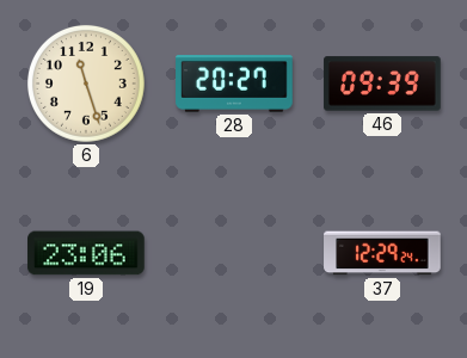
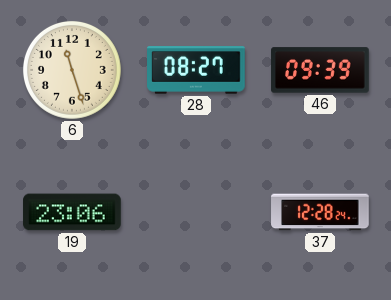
28: 20:27 -> 08:27
37: 12:29 -> 12:28
